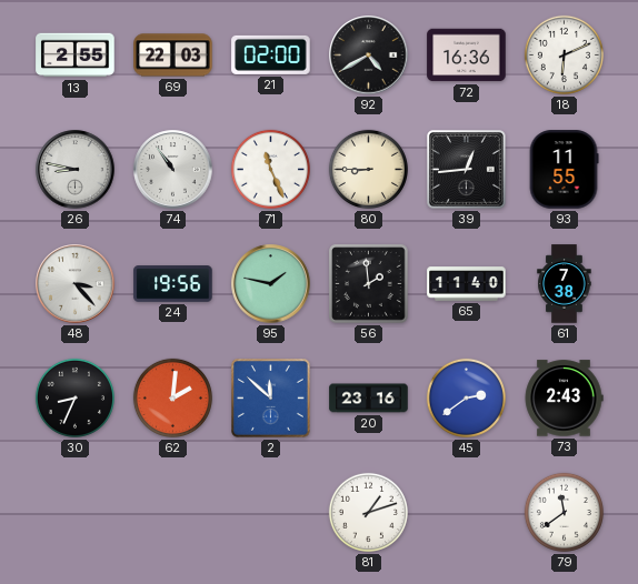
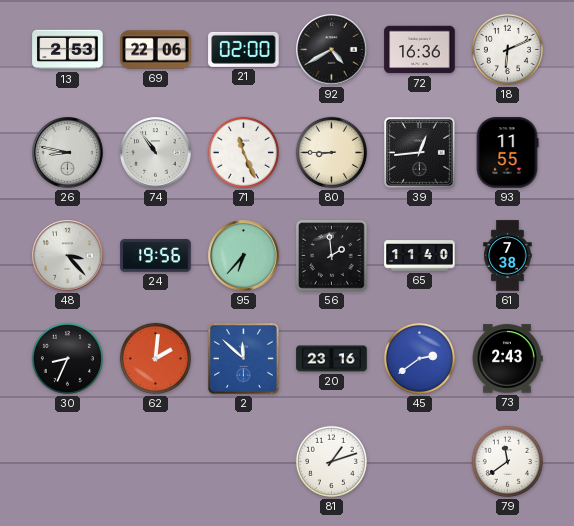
13: 2:55 -> 2:53
69: 22:03 -> 22:06
95: 1:47 -> 6:37
